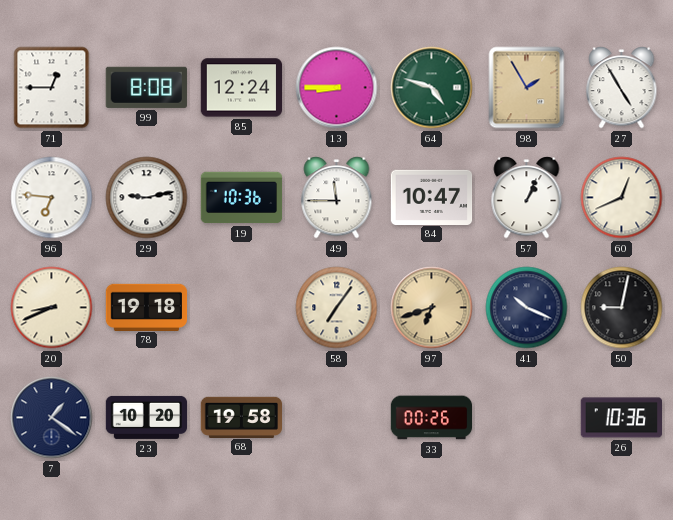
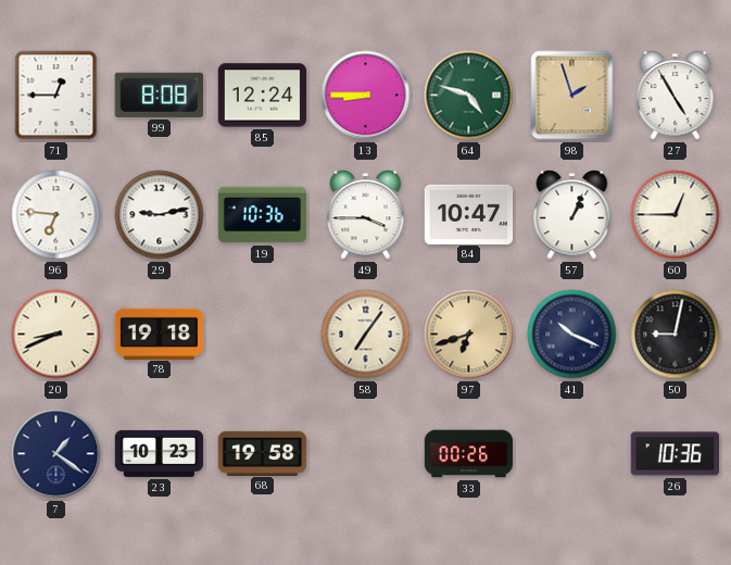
98: 1:55 -> 1:57
49: 11:45 -> 3:45
60: 12:41 -> 12:45
23: 10:20 -> 10:23
